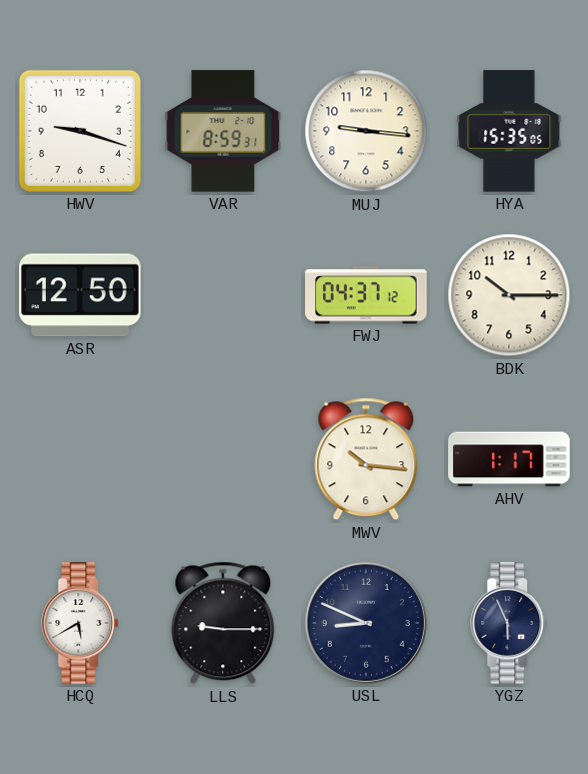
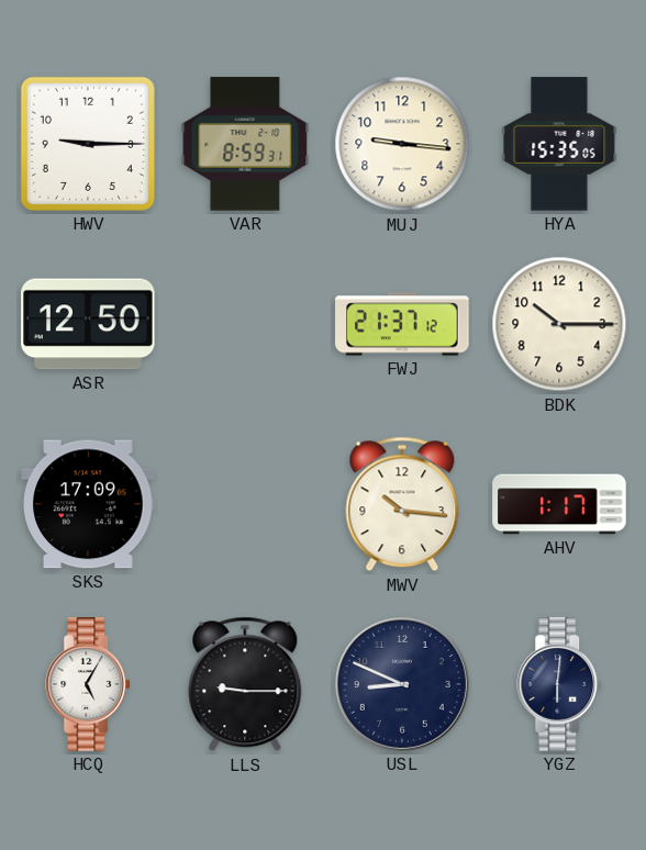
HWV: 9:18 -> 9:15
FWJ: 04:37 -> 21:37
SKS: none -> 17:09
HCQ: 5:40 -> 5:05
YGZ: 5:56 -> 6:01
